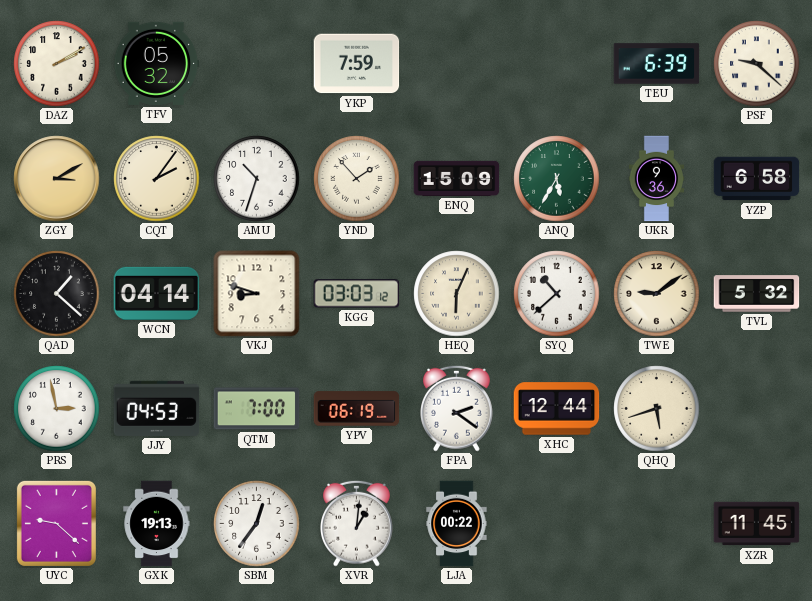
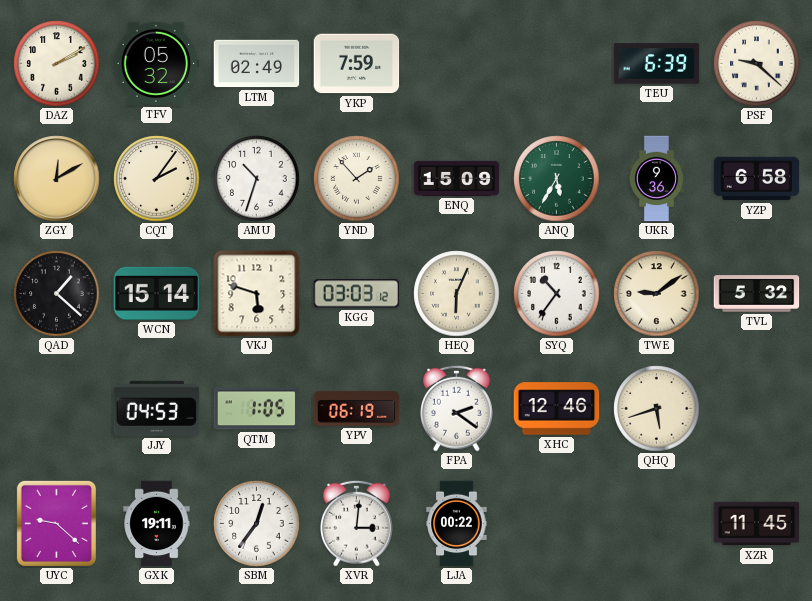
LTM: none -> 02:49
ZGY: 3:10 -> 12:10
WCN: 04:14 -> 15:14
VKJ: 8:48 -> 5:48
SYQ: 10:38 -> 10:36
PRS: 2:58 -> none
QTM: 7:00 -> 1:05
XHC: 12:44 -> 12:46
GXK: 19:13 -> 19:11
XVR: 1:01 -> 3:01
